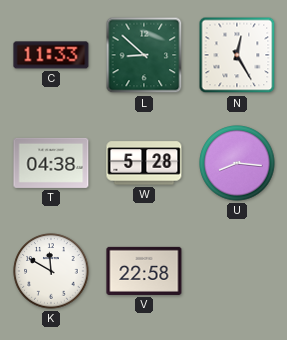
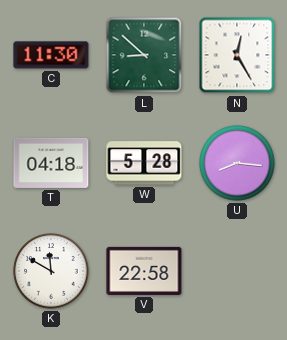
C: 11:33 -> 11:30
T: 04:38 -> 04:18
